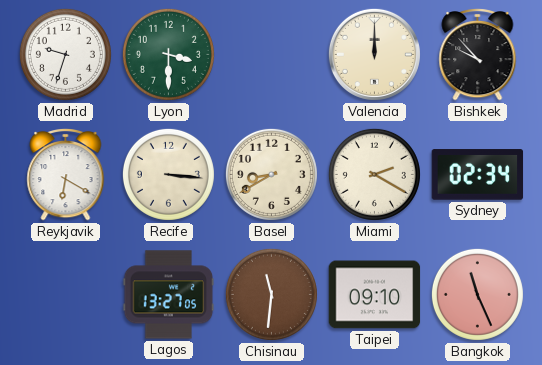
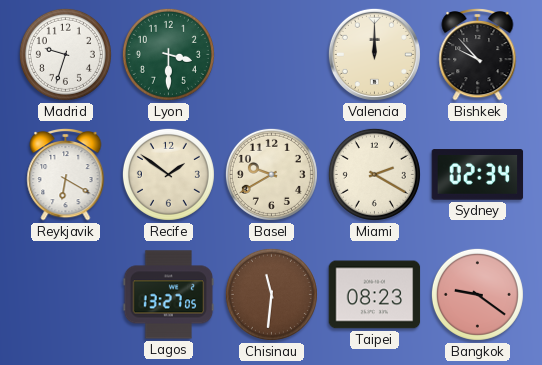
Recife: 3:16 -> 1:51
Basel: 8:40 -> 9:40
Taipei: 09:10 -> 08:23
Bangkok: 11:26 -> 9:21
